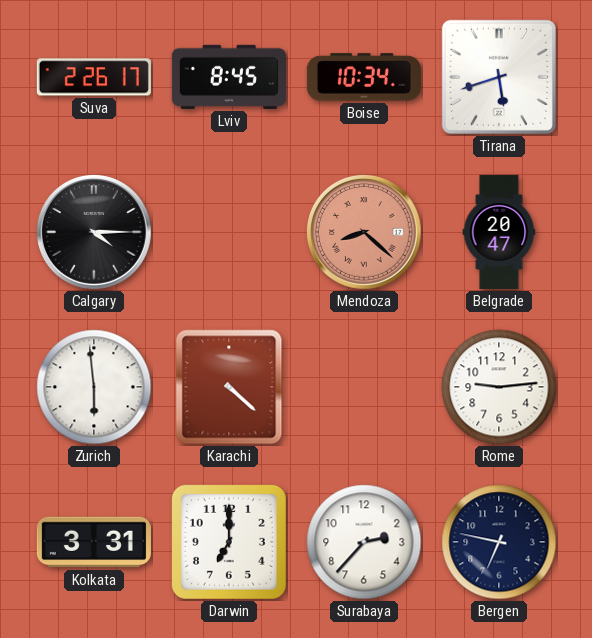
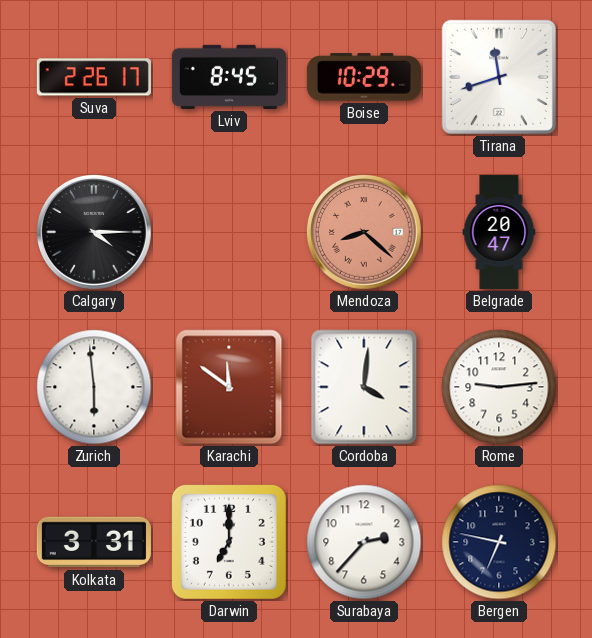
Boise: 10:34 -> 10:29
Tirana: 5:42 -> 11:42
Karachi: 4:22 -> 11:51
Cordoba: none -> 4:01
